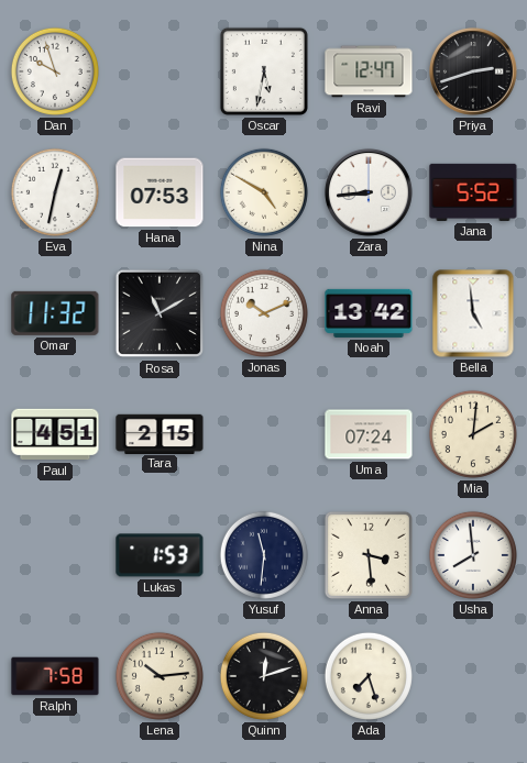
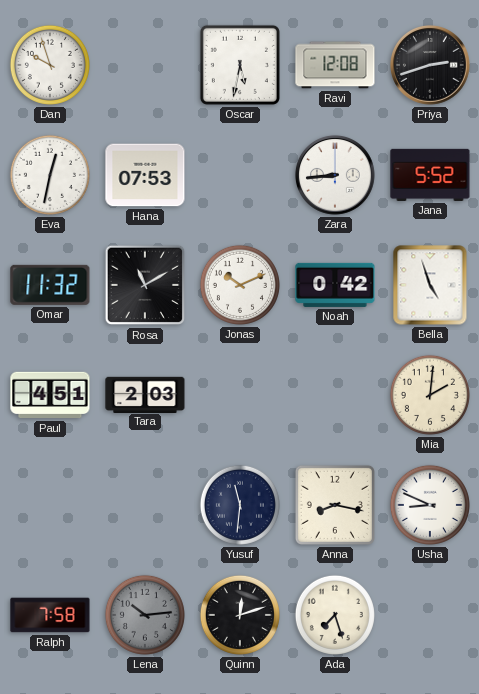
Ravi: 12:47 -> 12:08
Nina: 4:50 -> none
Noah: 13:42 -> 0:42
Bella: 4:59 -> 4:57
Tara: 2:15 -> 2:03
Uma: 07:24 -> none
Lukas: 1:53 -> none
Anna: 3:29 -> 8:17
Usha: 7:59 -> 8:49
Lena dial: cream -> grey
